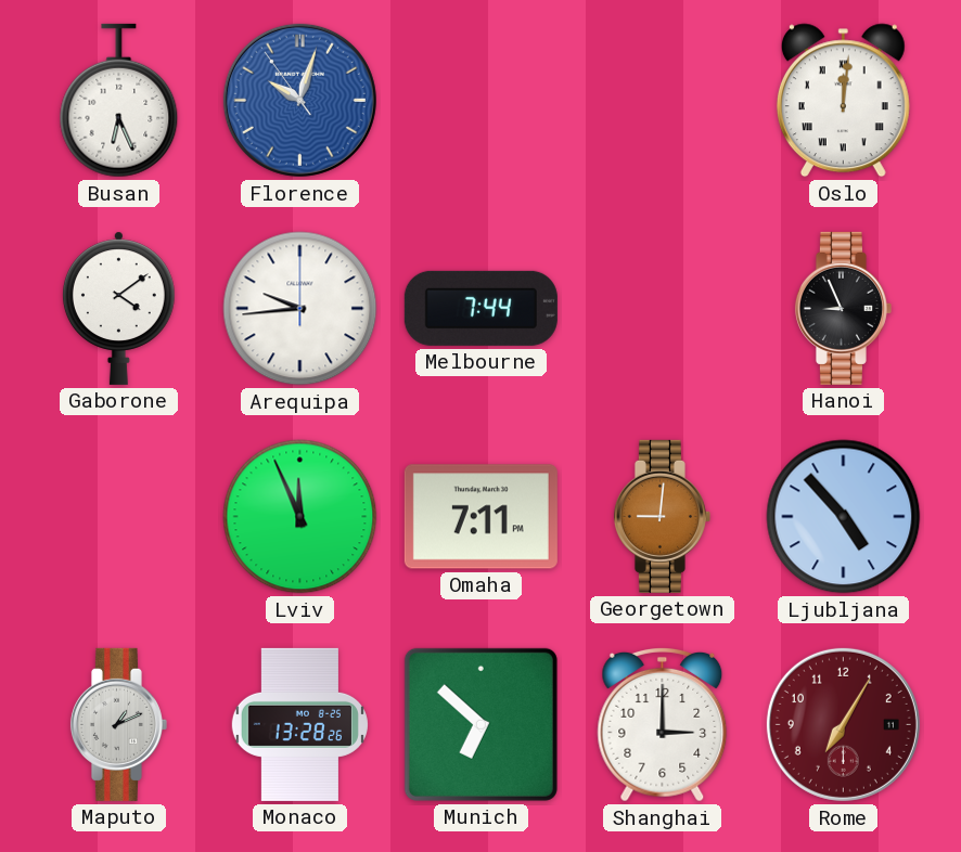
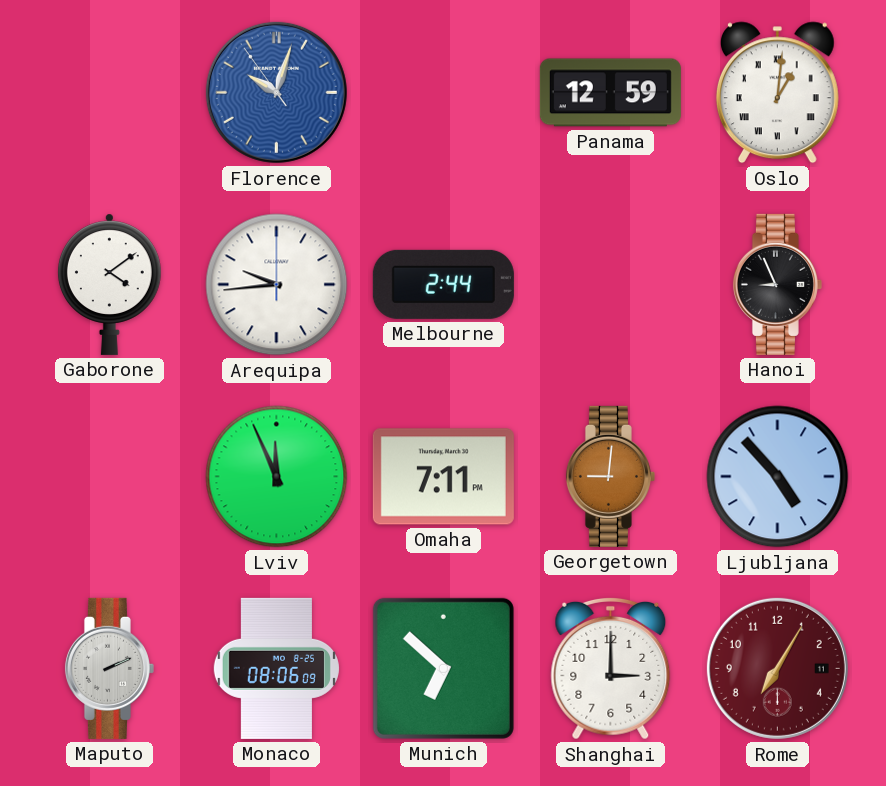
Busan: 6:26 -> none
Panama: none -> 12:59
Oslo: 12:01 -> 1:01
Melbourne: 7:44 -> 2:44
Maputo: 1:11 -> 2:11
Monaco: 13:28 -> 08:06
